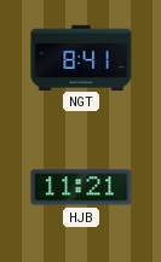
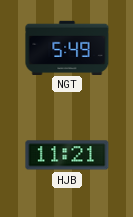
NGT: 8:41 -> 5:49
